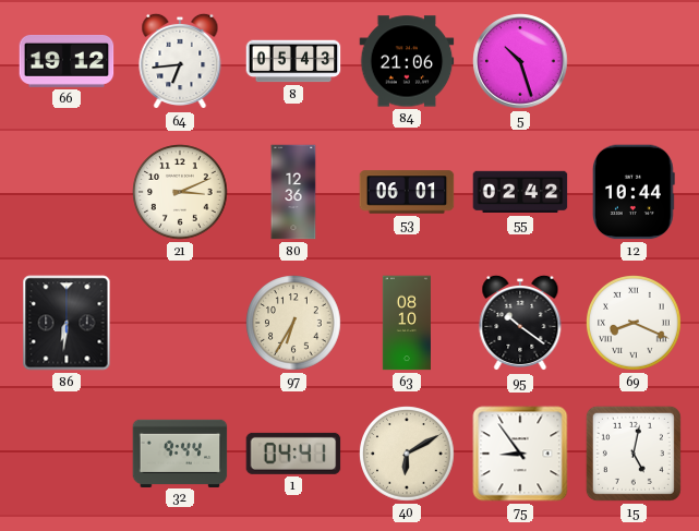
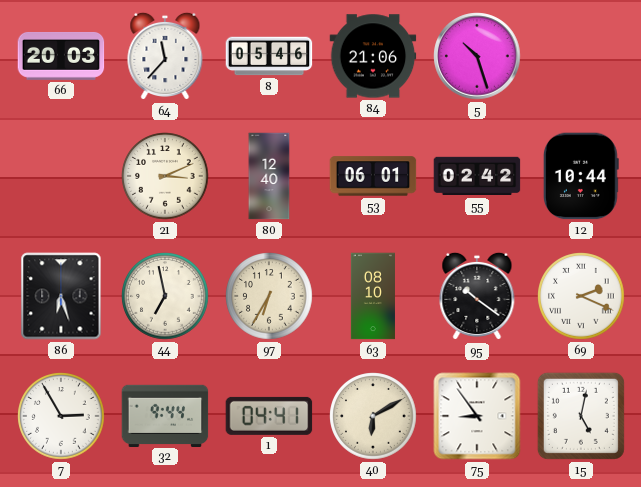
66: 19:12 -> 20:03
64: 6:44 -> 11:37
8: 05:43 -> 05:46
80: 12:36 -> 12:40
86: 6:31 -> 6:27
44: none -> 6:58
69: 8:19 -> 2:19
7: none -> 2:55
